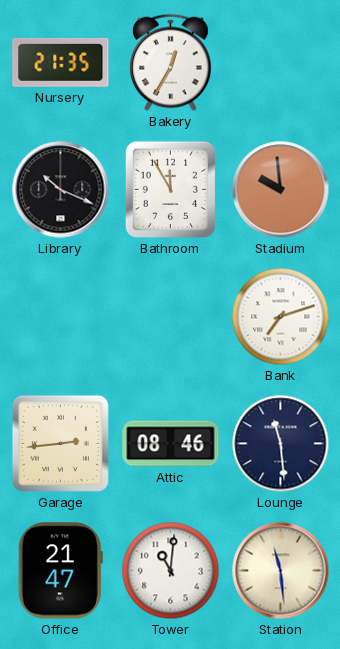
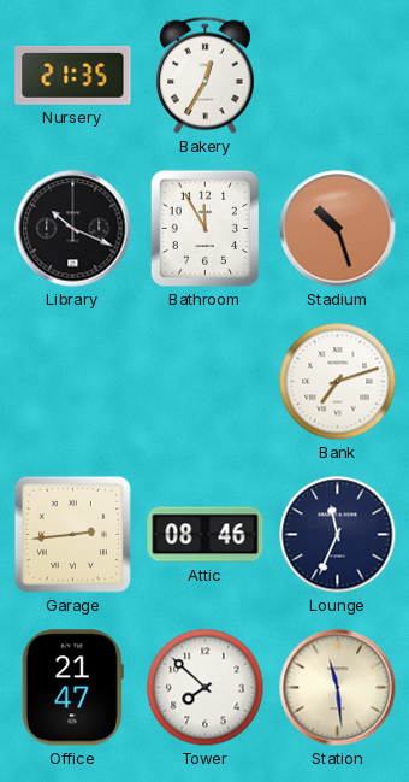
Stadium: 9:59 -> 10:27
Lounge: 11:29 -> 11:34
Tower: 11:01 -> 7:52
